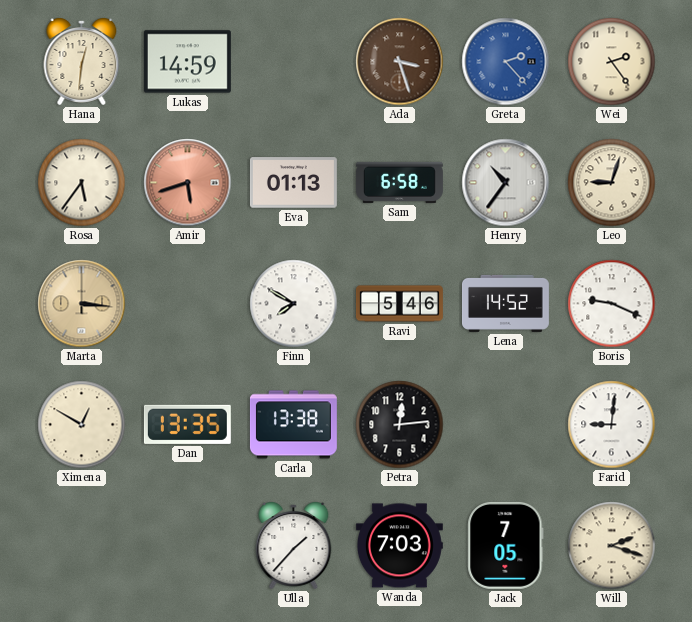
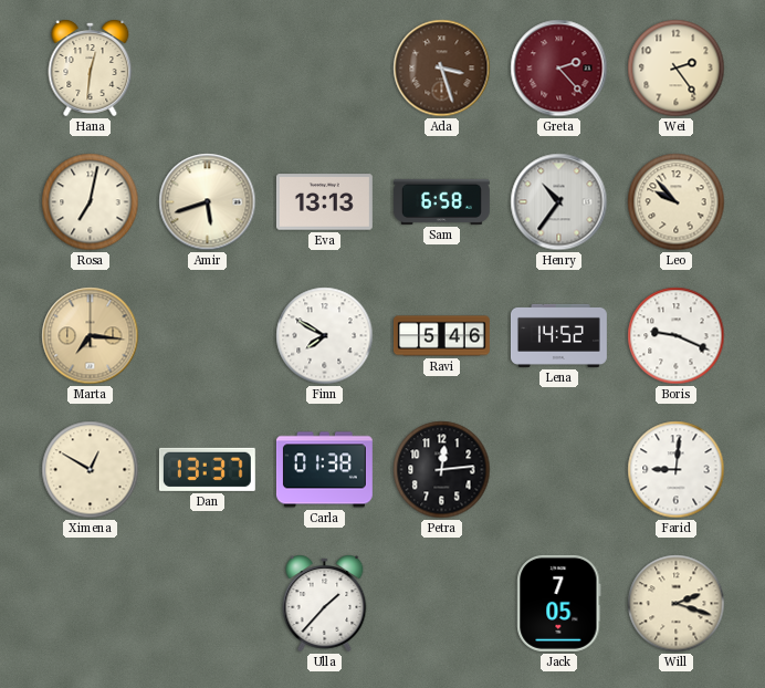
Lukas: 14:59 -> none
Greta dial: blue -> burgundy
Rosa: 5:36 -> 7:02
Amir dial: salmon -> cream
Eva: 01:13 -> 13:13
Leo: 9:03 -> 9:53
Marta: 3:16 -> 7:16
Dan: 13:35 -> 13:37
Carla: 13:38 -> 01:38
Wanda: 7:03 -> none
